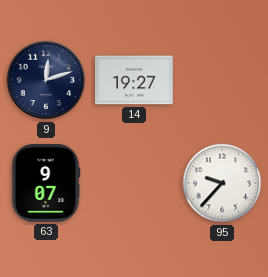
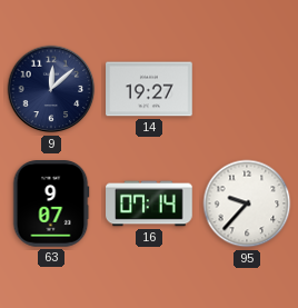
9: 12:12 -> 12:08
16: none -> 07:14
